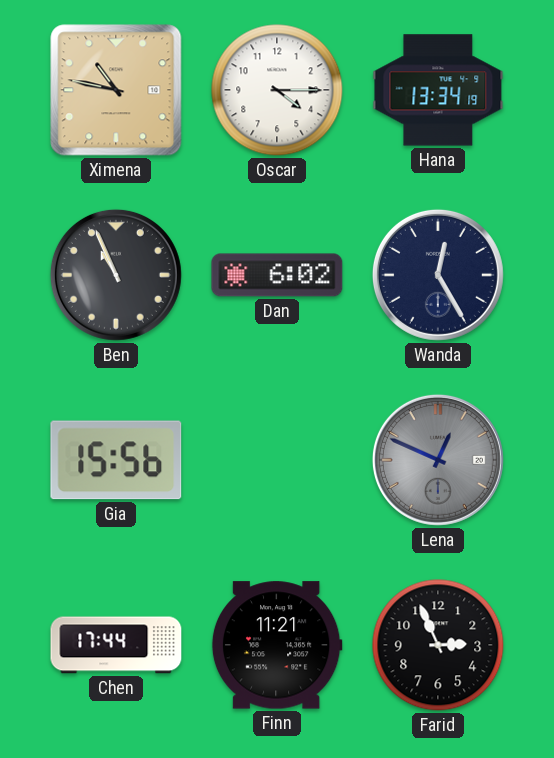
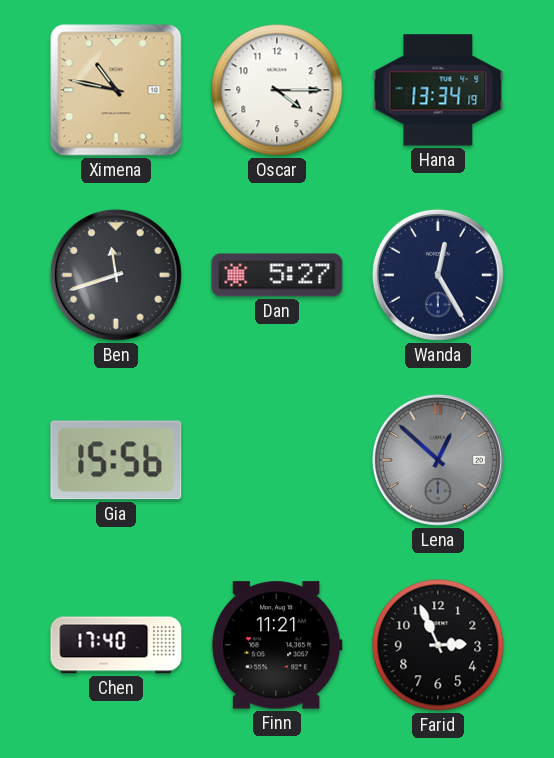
Ben: 10:56 -> 11:42
Dan: 6:02 -> 5:27
Lena: 12:49 -> 12:52
Chen: 17:44 -> 17:40
